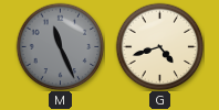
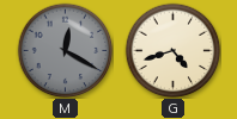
M: 11:26 -> 12:20
